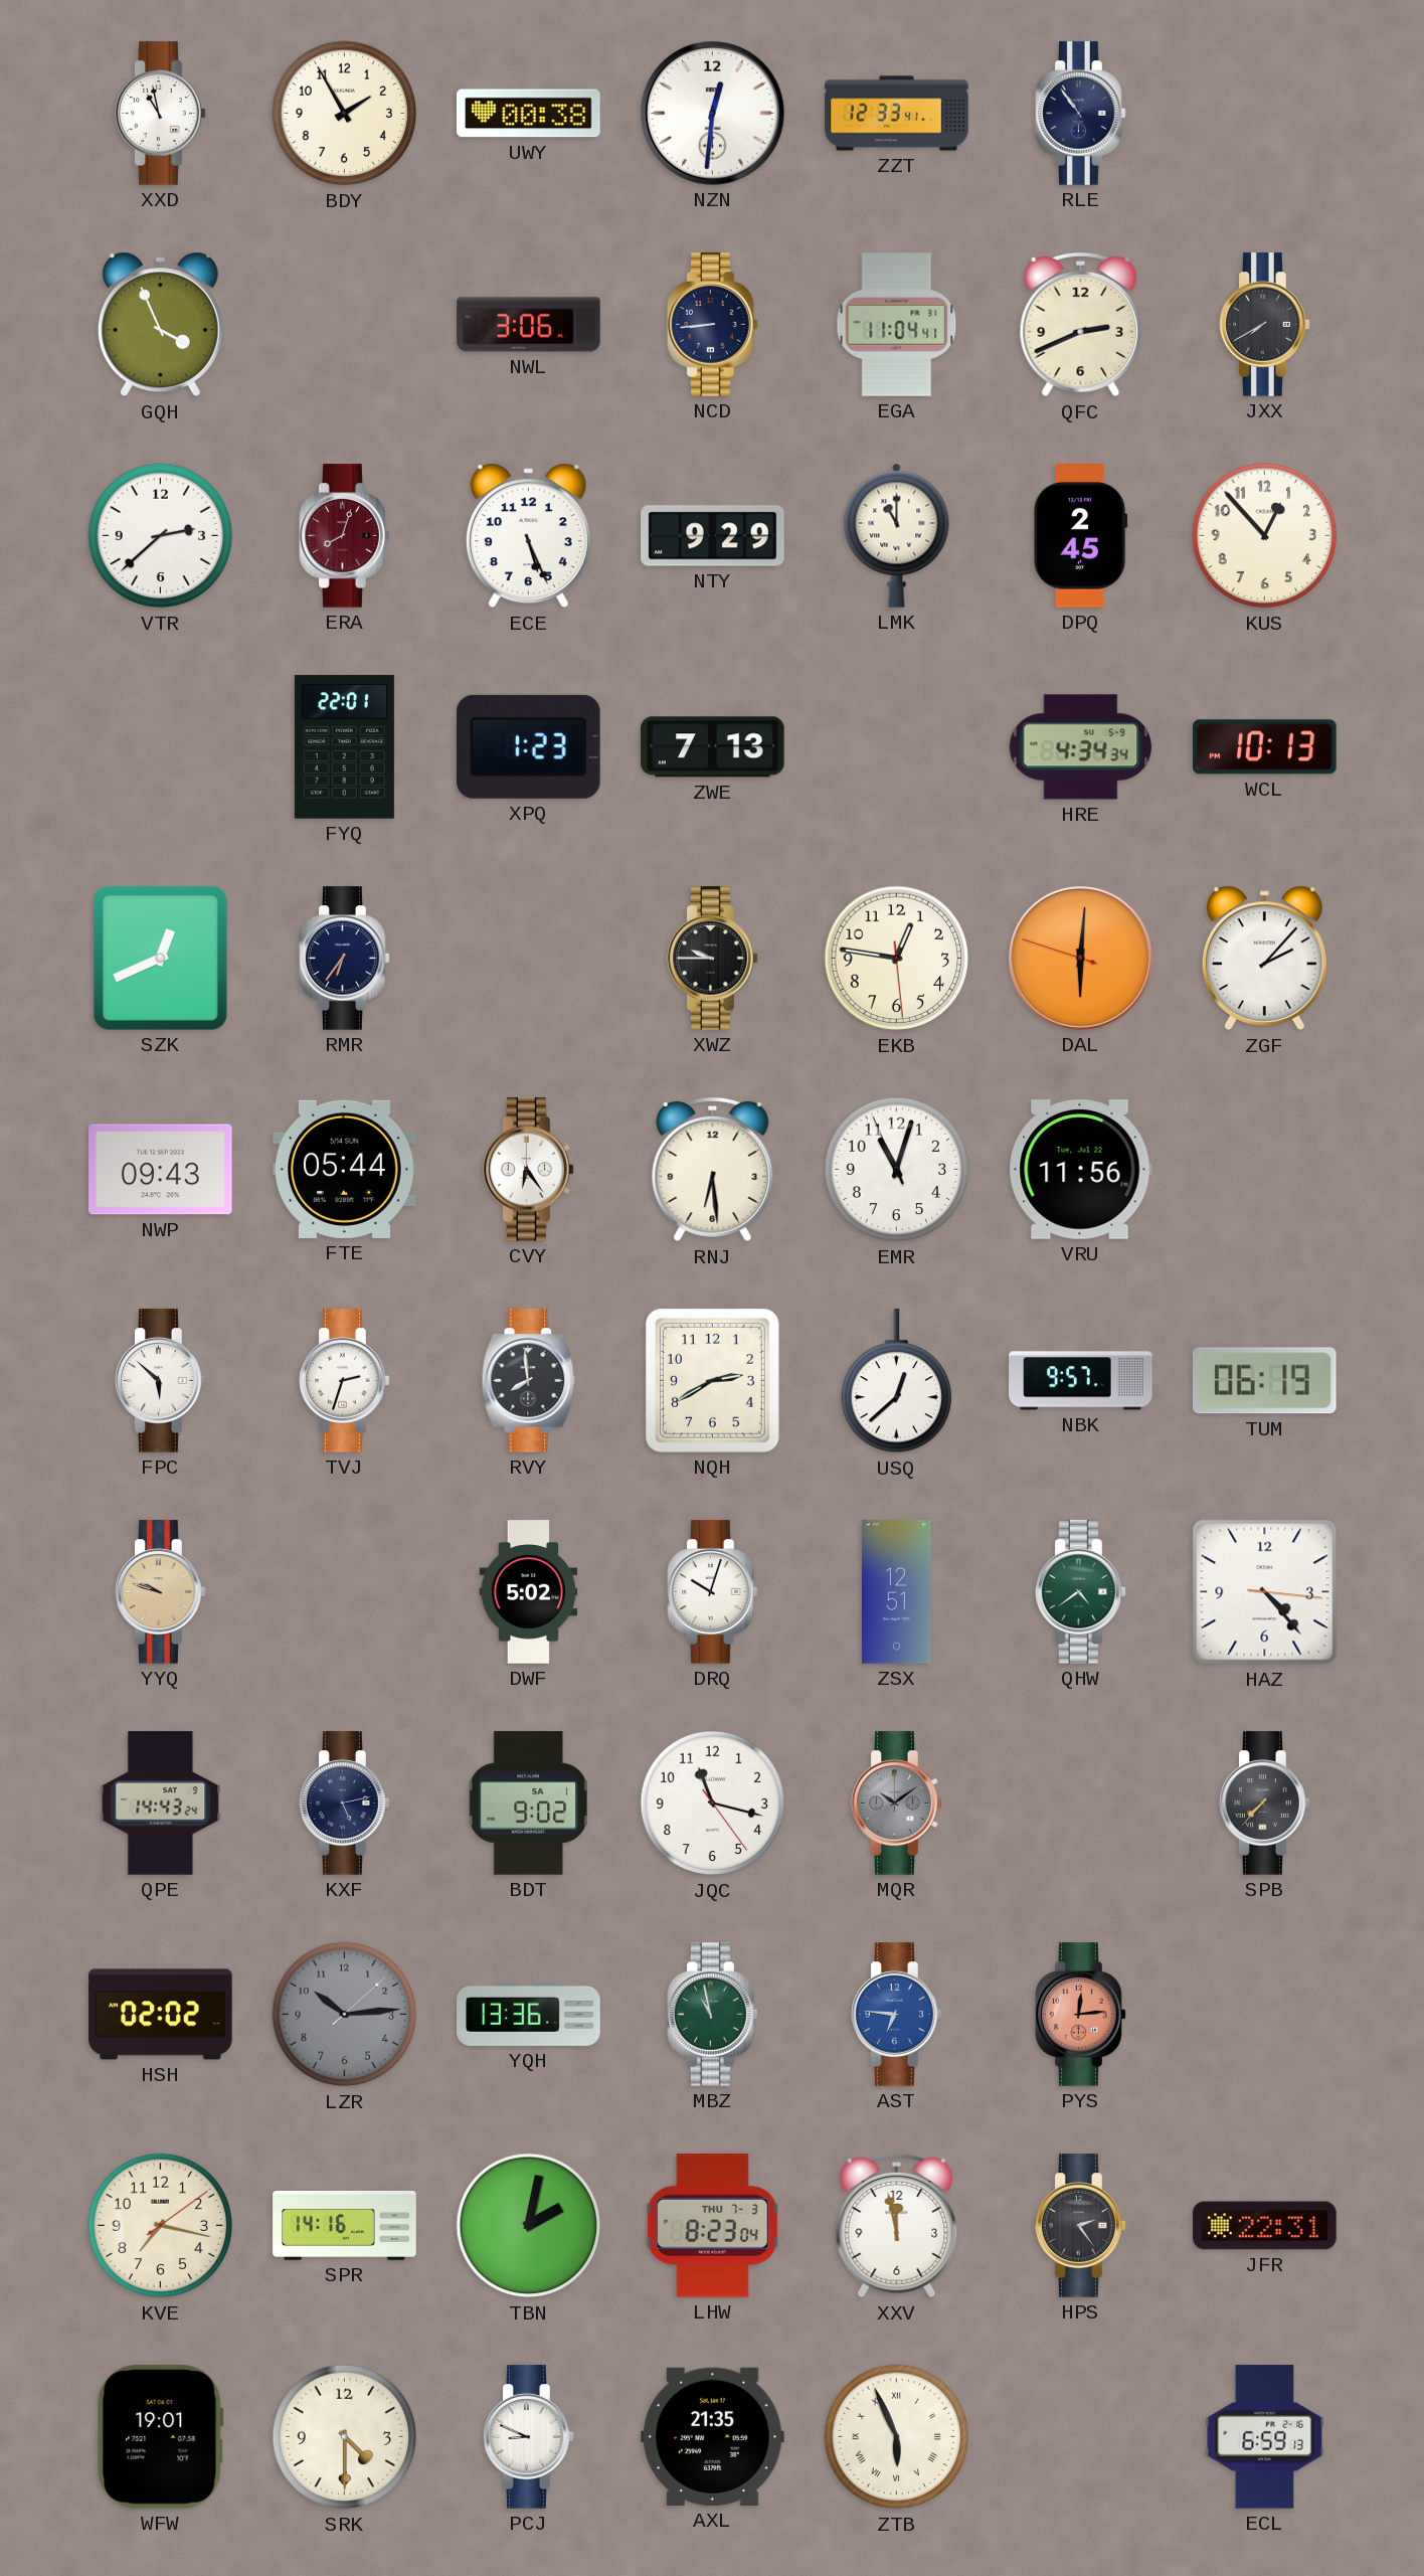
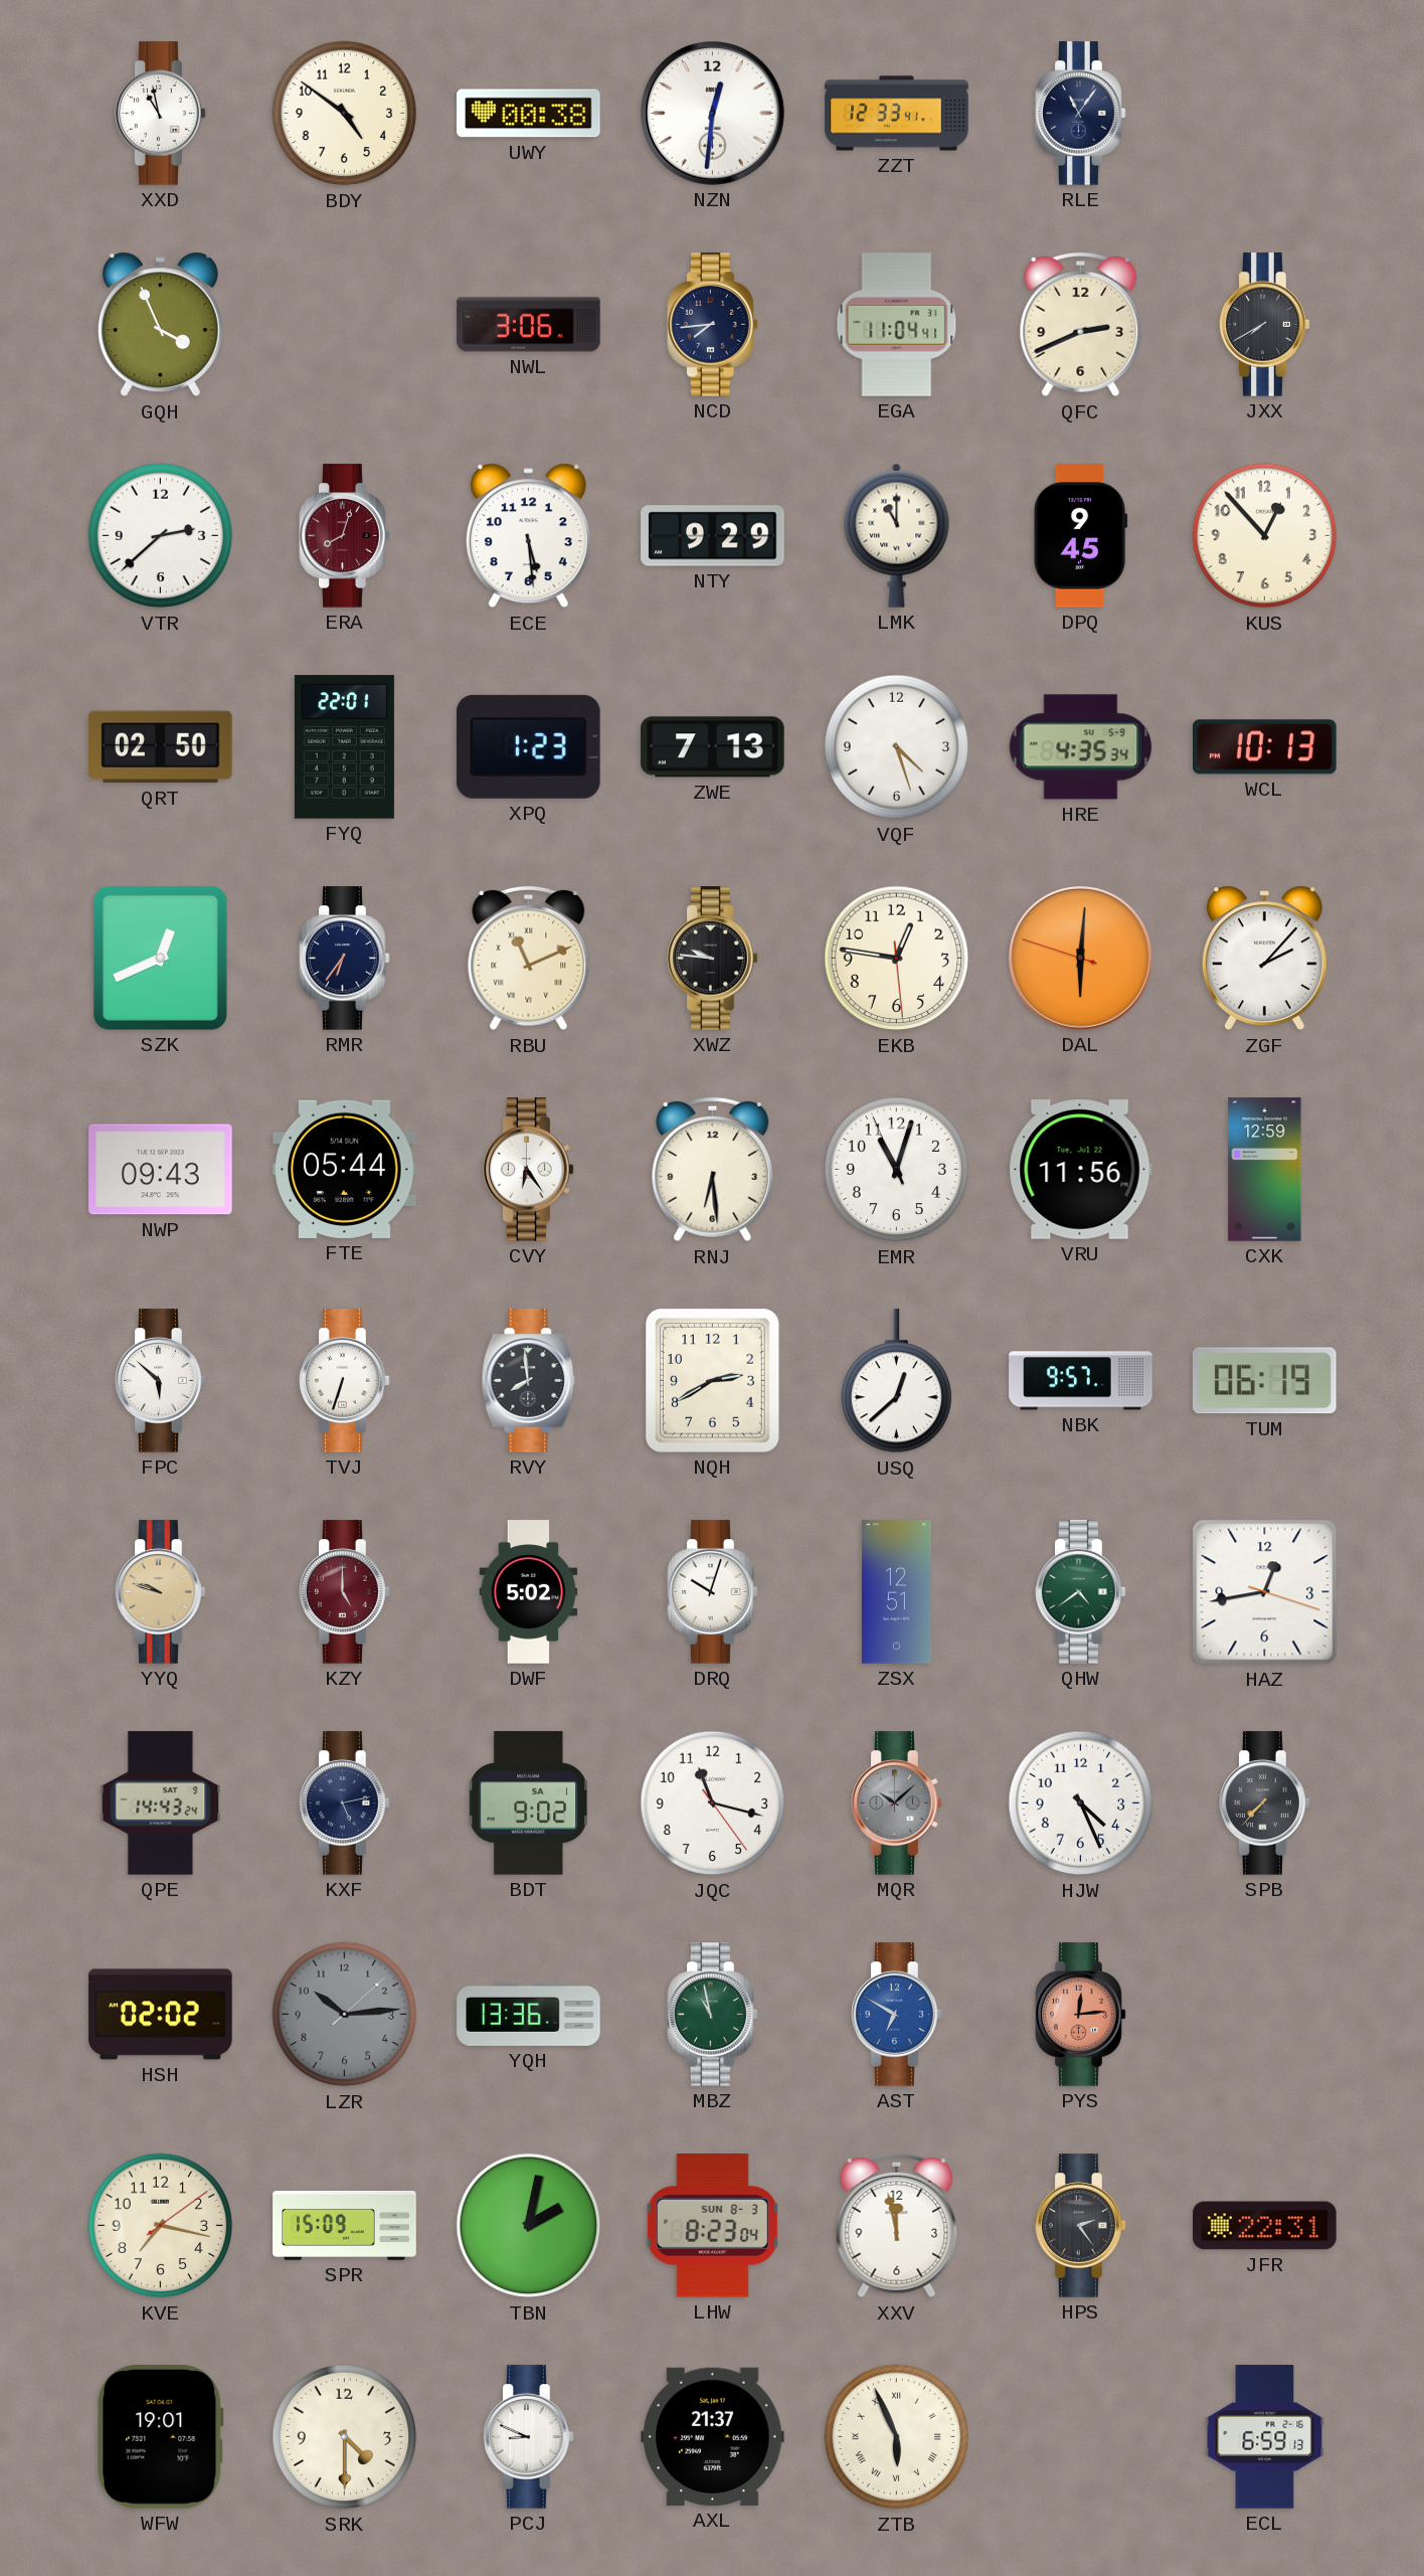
BDY: 1:55 -> 4:51
RLE: 10:54 -> 11:06
NCD: 8:44 -> 7:44
ECE: 5:26 -> 5:29
DPQ: 2:45 -> 9:45
QRT: none -> 02:50
VQF: none -> 4:27
HRE: 4:34 -> 4:35
RBU: none -> 11:11
XWZ: 9:45 -> 9:46
CXK: none -> 12:59
TVJ: 2:33 -> 6:33
KZY: none -> 5:00
HAZ: 4:23 -> 12:43
MQR: 10:09 -> 10:08
HJW: none -> 4:26
AST: 6:46 -> 6:50
SPR: 14:16 -> 15:09
LHW date: THU 7-3 -> SUN 8-3
AXL: 21:35 -> 21:37
